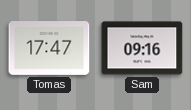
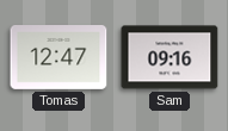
Tomas: 17:47 -> 12:47
